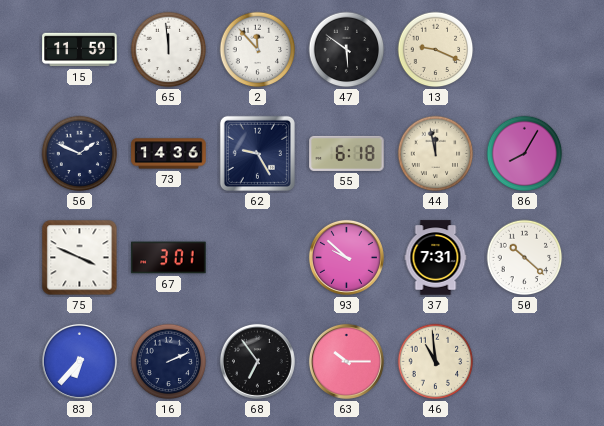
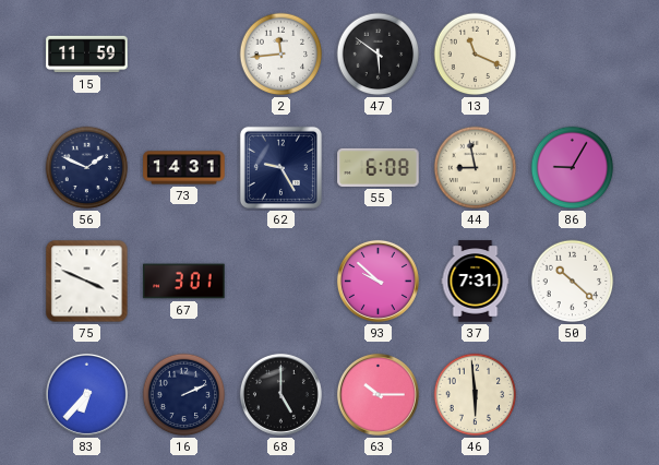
65: 11:59 -> none
2: 11:53 -> 11:44
13: 9:19 -> 11:19
73: 14:36 -> 14:31
55: 6:18 -> 6:08
44: 11:58 -> 8:58
86: 8:05 -> 9:05
68: 6:54 -> 5:00
46: 10:59 -> 5:59
